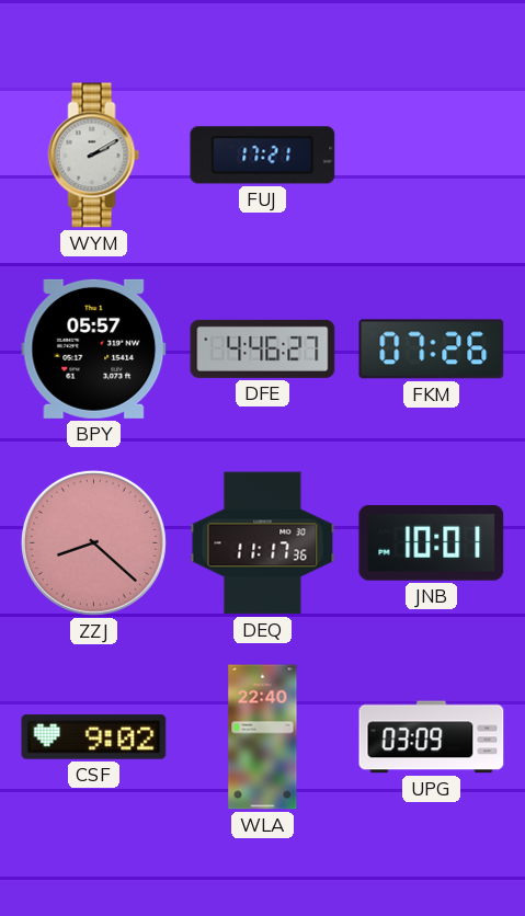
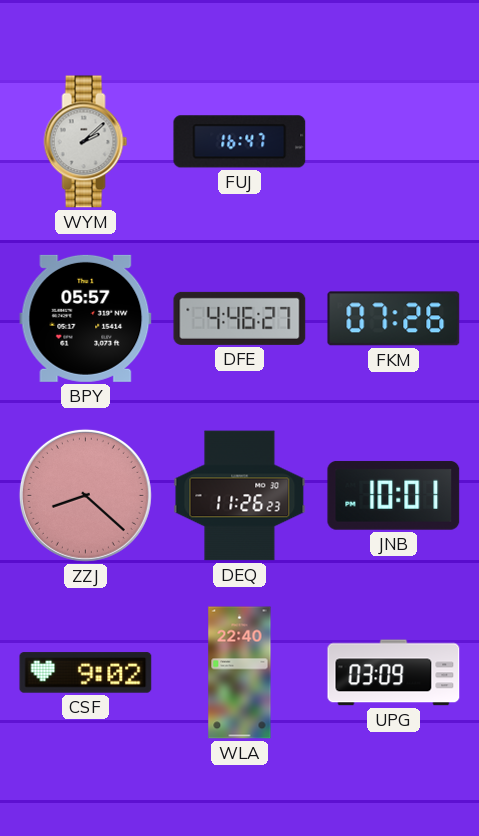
WYM: 2:10 -> 2:08
FUJ: 17:21 -> 16:47
DEQ: 11:17 -> 11:26
